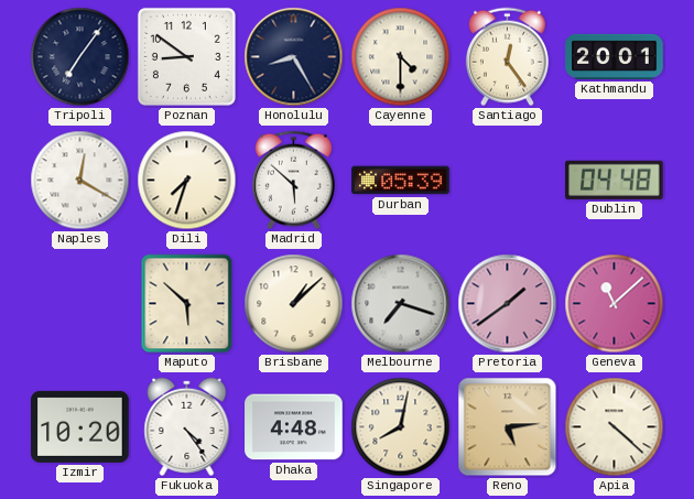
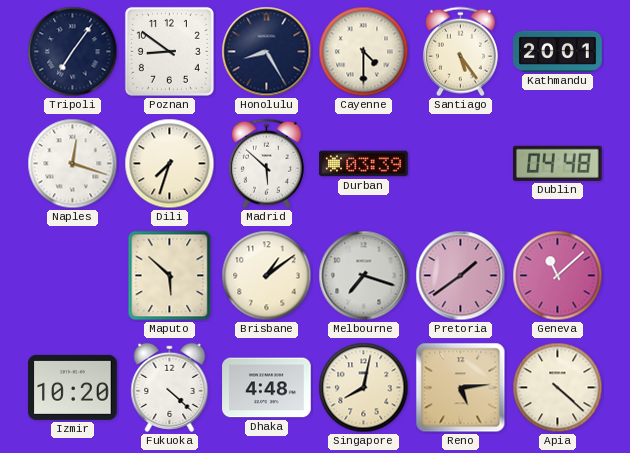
Santiago: 12:24 -> 5:24
Naples: 12:20 -> 12:18
Durban: 05:39 -> 03:39
Brisbane: 1:08 -> 1:09
Fukuoka: 4:24 -> 4:22
